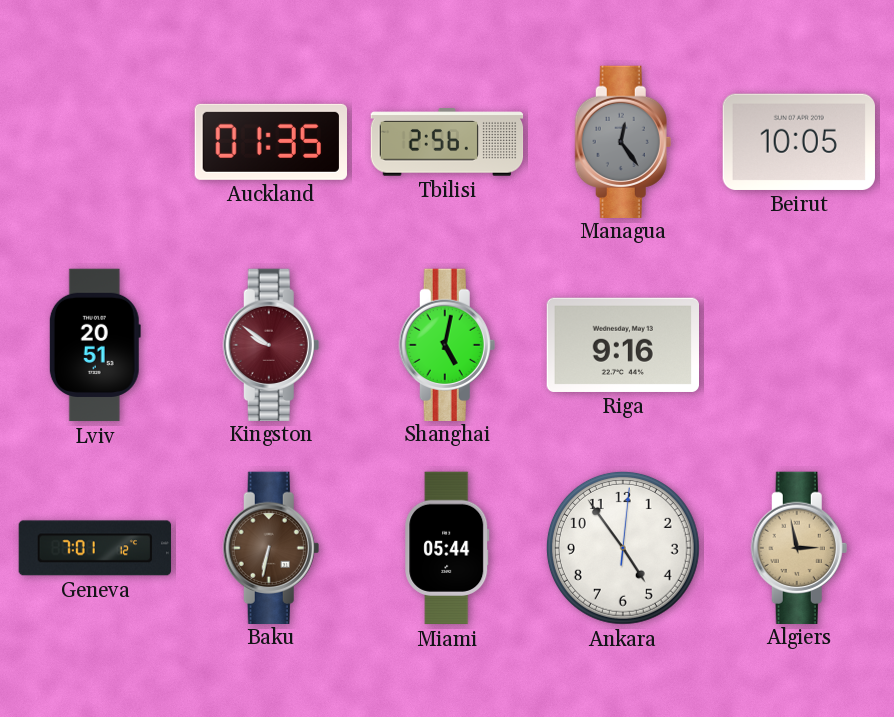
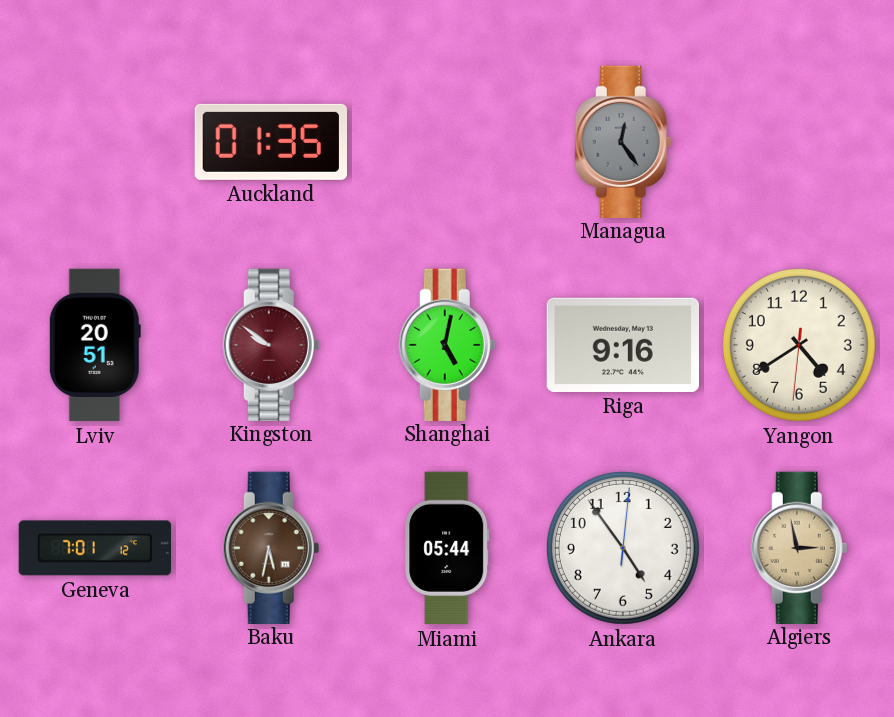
Tbilisi: 2:56 -> none
Beirut: 10:05 -> none
Yangon: none -> 4:39
Baku: 6:32 -> 5:32
